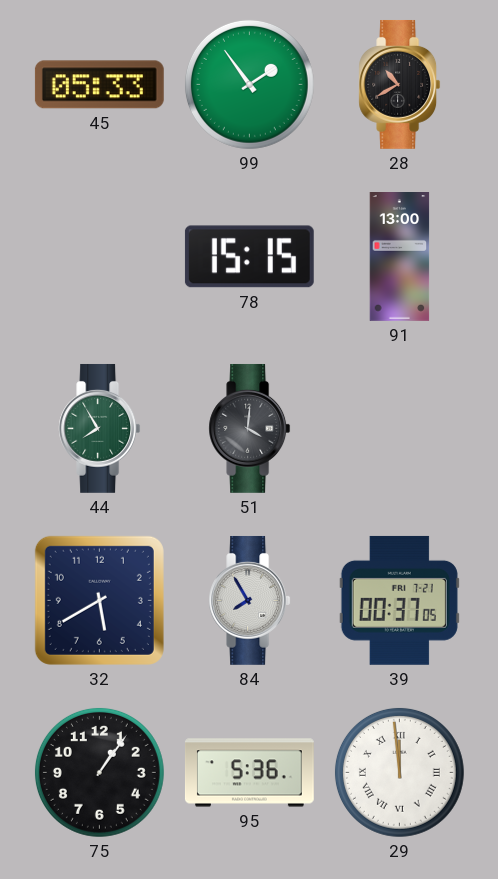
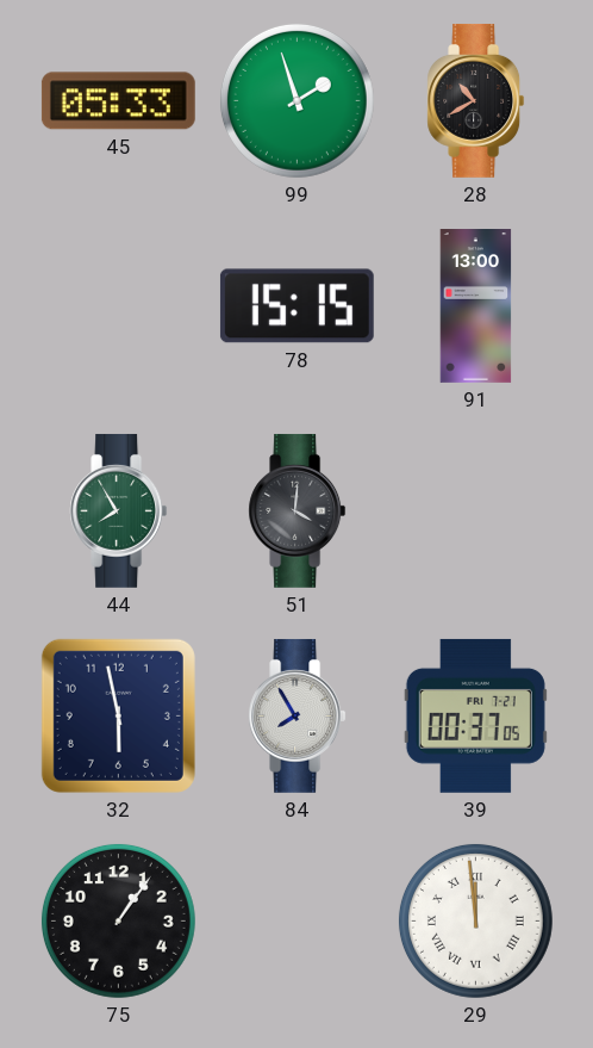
99: 1:54 -> 1:57
32: 5:40 -> 5:58
95: 5:36 -> none
